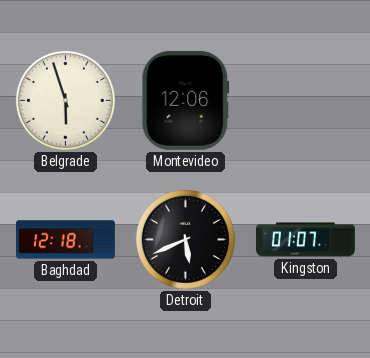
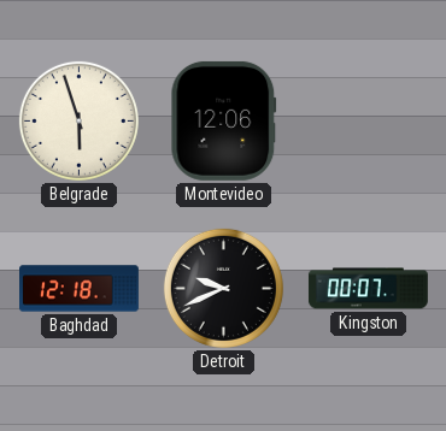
Detroit: 5:41 -> 9:41
Kingston: 01:07 -> 00:07
